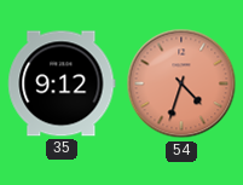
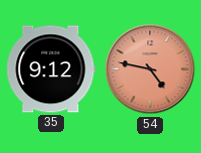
54: 4:33 -> 4:47
